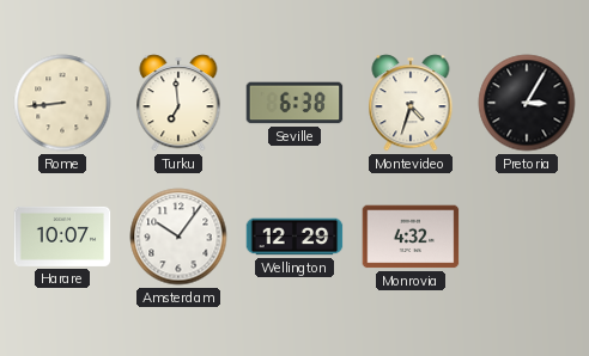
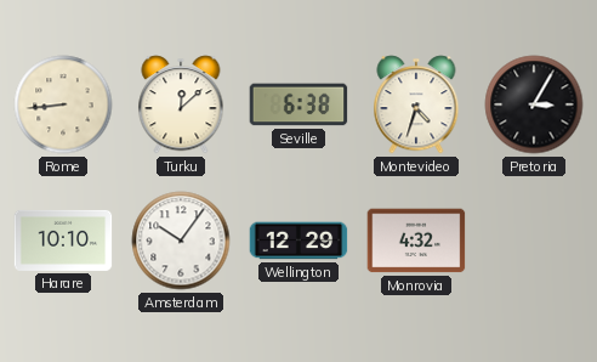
Turku: 6:59 -> 12:08
Harare: 10:07 -> 10:10
